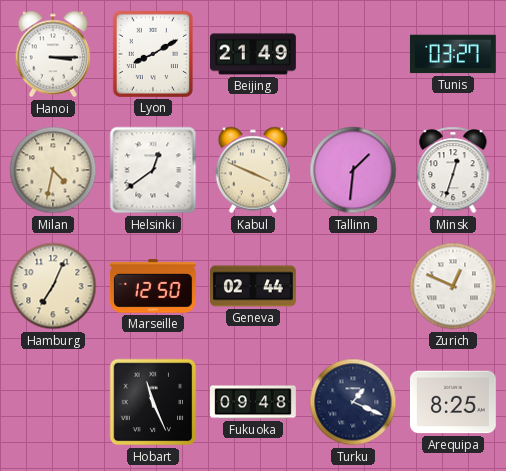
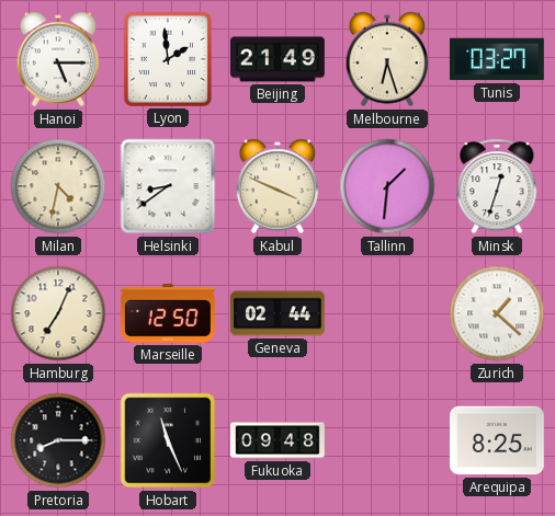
Hanoi: 3:15 -> 5:15
Lyon: 8:10 -> 1:59
Melbourne: none -> 6:27
Helsinki: 12:39 -> 8:39
Zurich: 12:49 -> 1:22
Pretoria: none -> 8:15
Turku: 1:19 -> none
